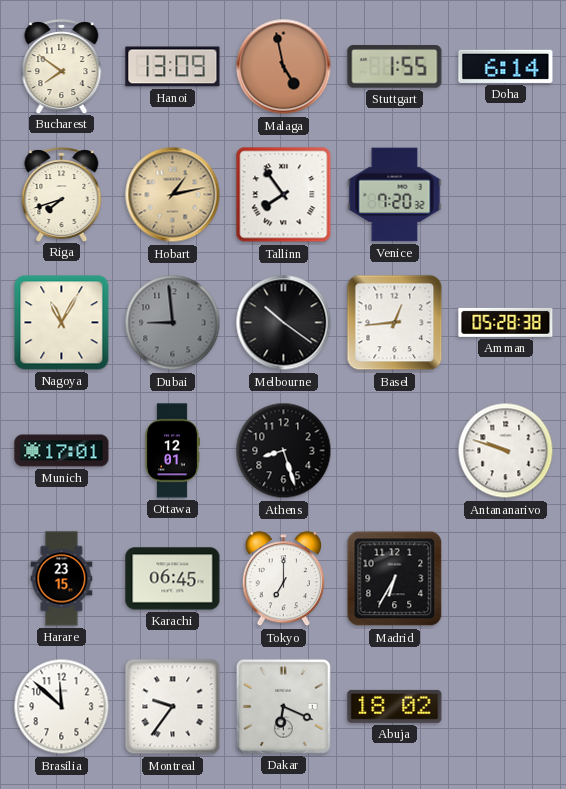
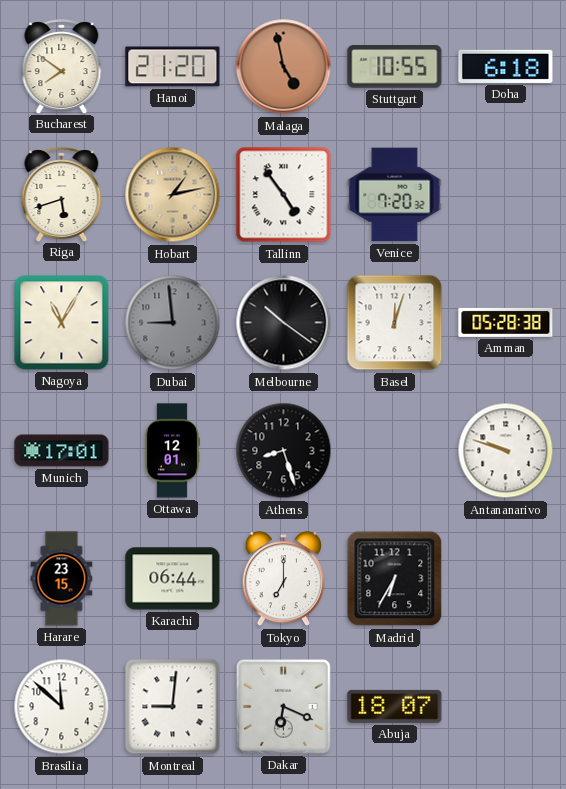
Hanoi: 13:09 -> 21:20
Stuttgart: 1:55 -> 10:55
Doha: 6:14 -> 6:18
Riga: 7:42 -> 5:42
Tallinn: 7:54 -> 4:54
Basel: 12:44 -> 12:03
Karachi: 06:45 -> 06:44
Montreal: 9:36 -> 9:01
Abuja: 18:02 -> 18:07
